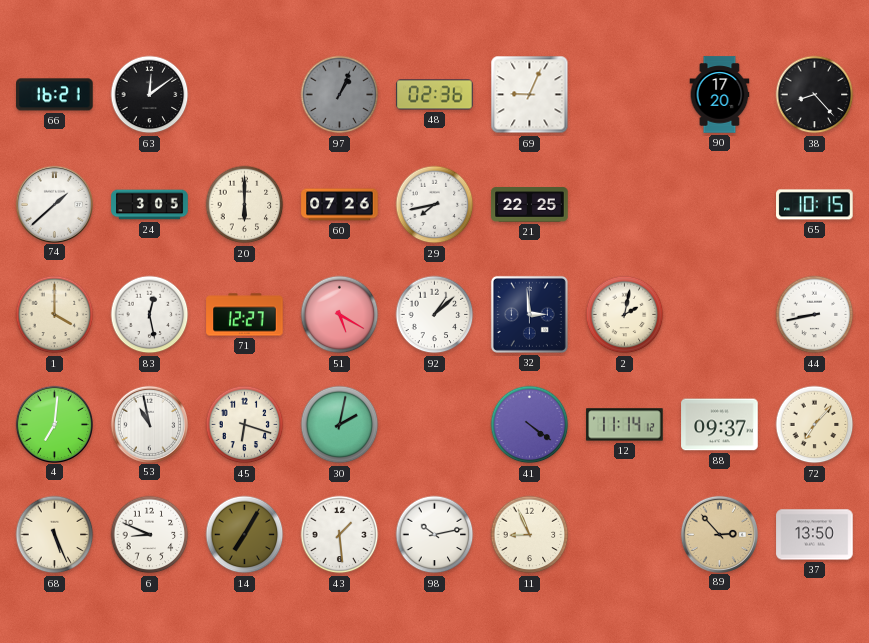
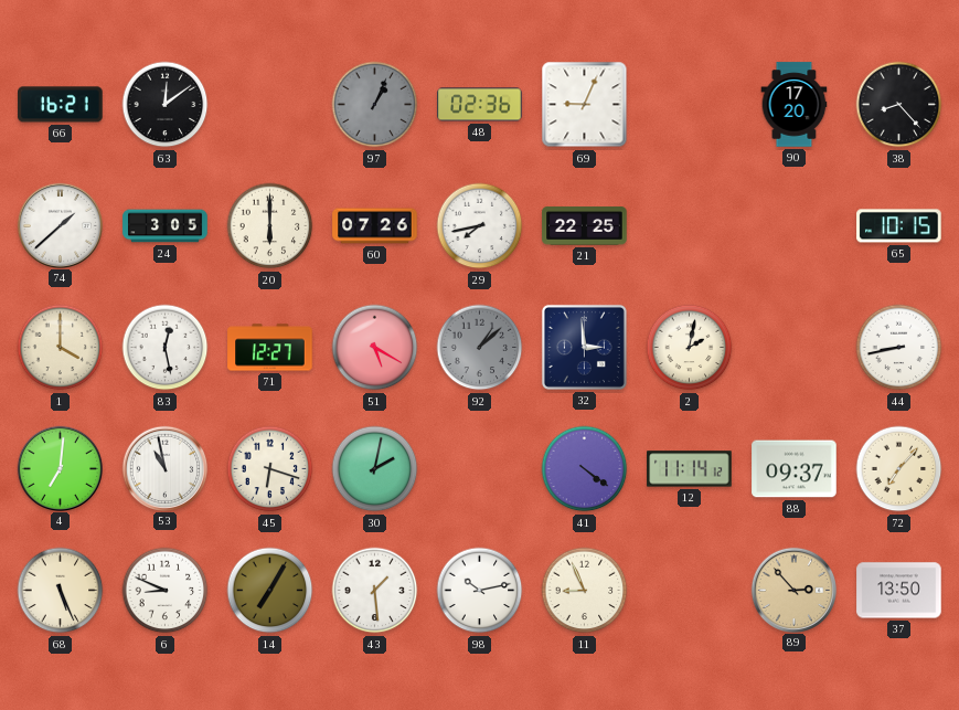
92 dial: white -> grey
